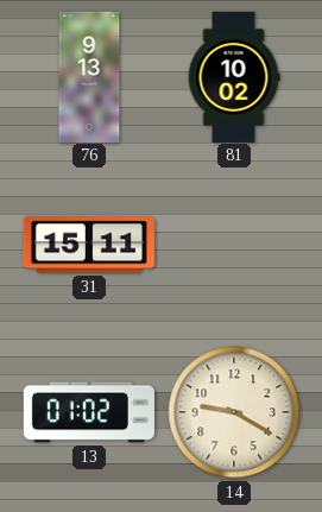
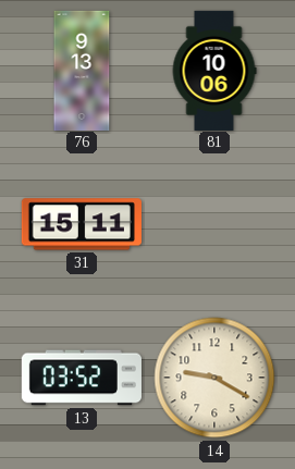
81: 10:02 -> 10:06
13: 01:02 -> 03:52
